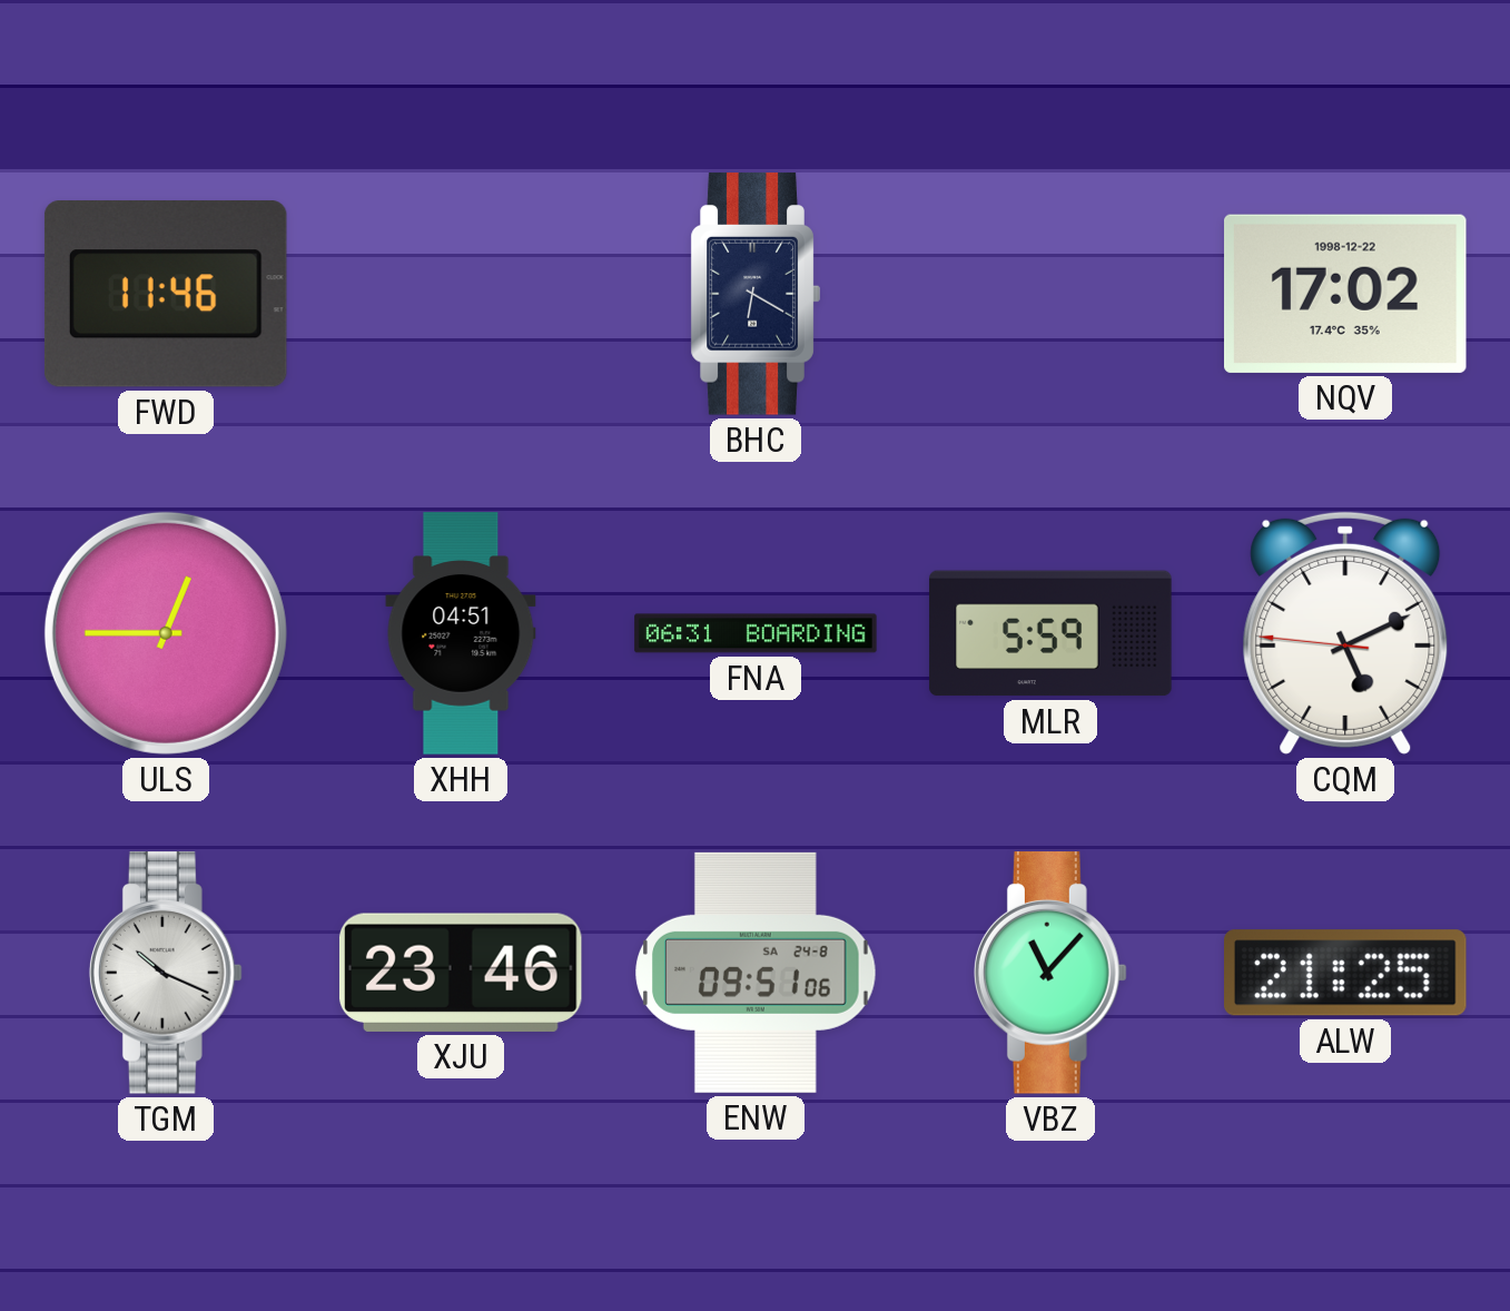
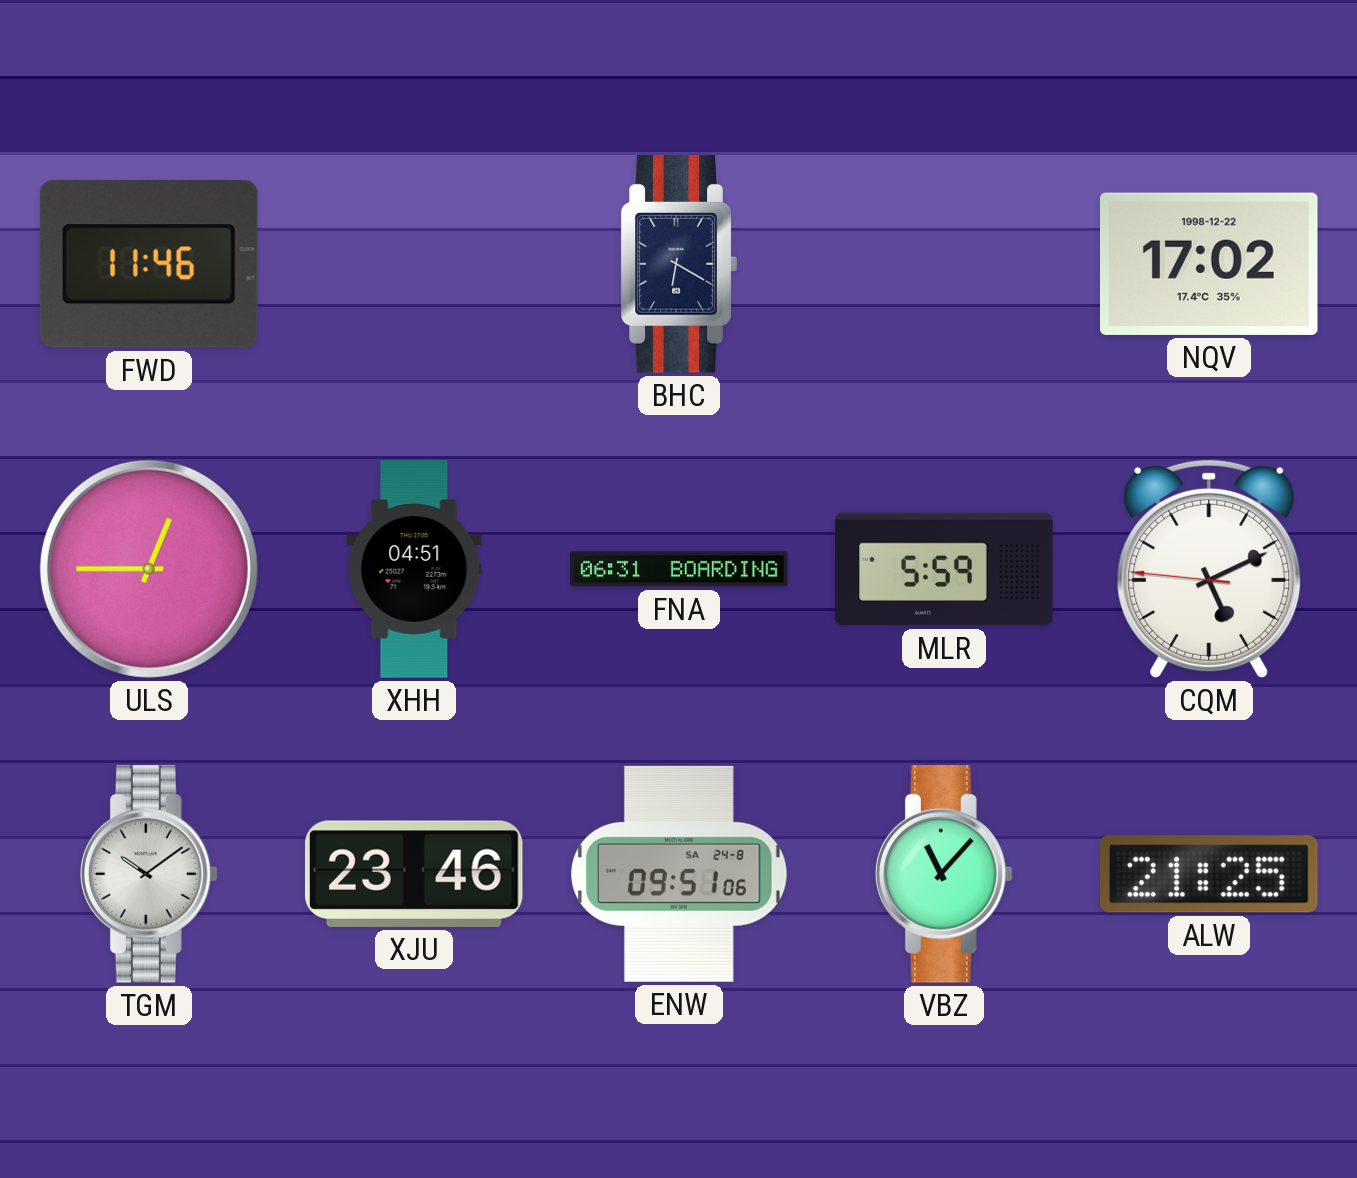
TGM: 10:19 -> 10:09
